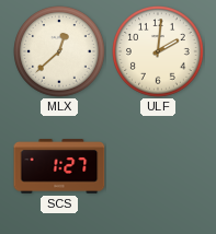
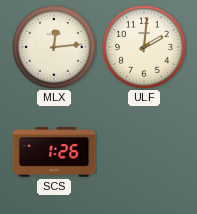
MLX: 12:38 -> 12:14
SCS: 1:27 -> 1:26
